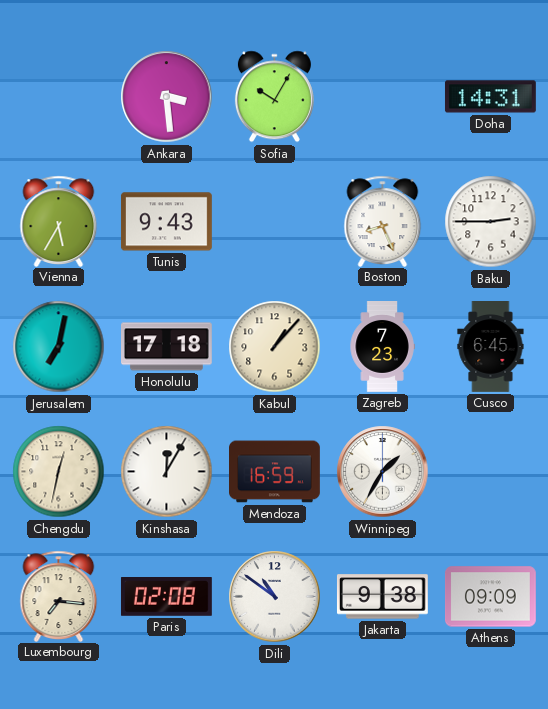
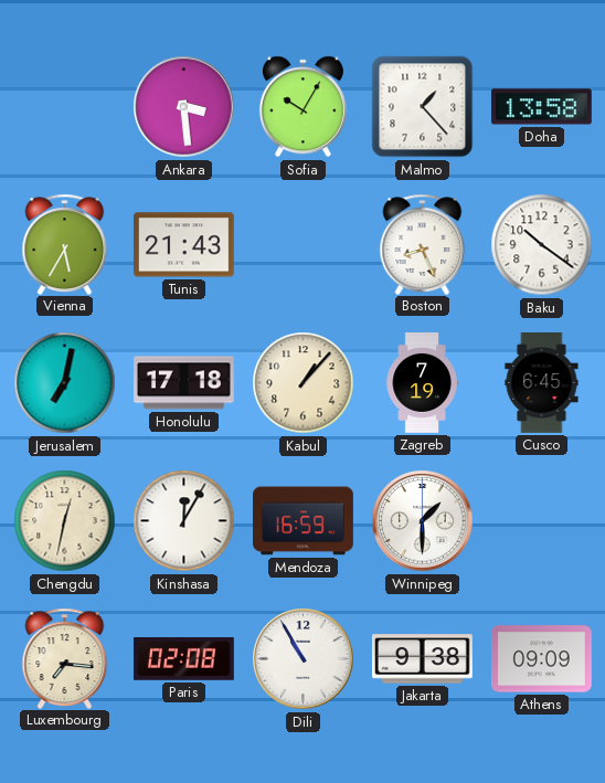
Malmo: none -> 1:23
Doha: 14:31 -> 13:58
Tunis: 9:43 -> 21:43
Baku: 2:45 -> 10:21
Zagreb: 7:23 -> 7:19
Winnipeg: 1:35 -> 1:30
Dili: 10:51 -> 10:55
